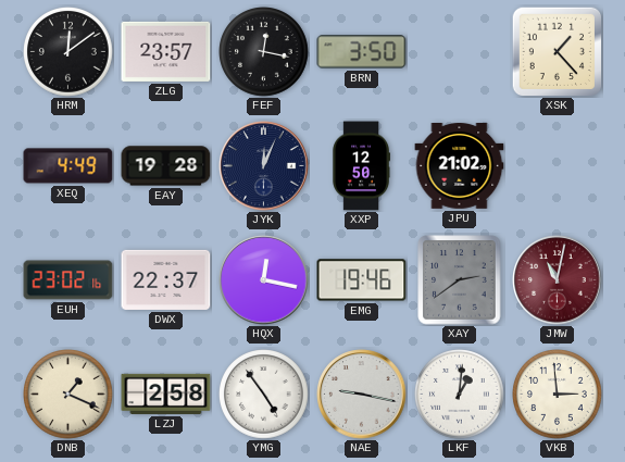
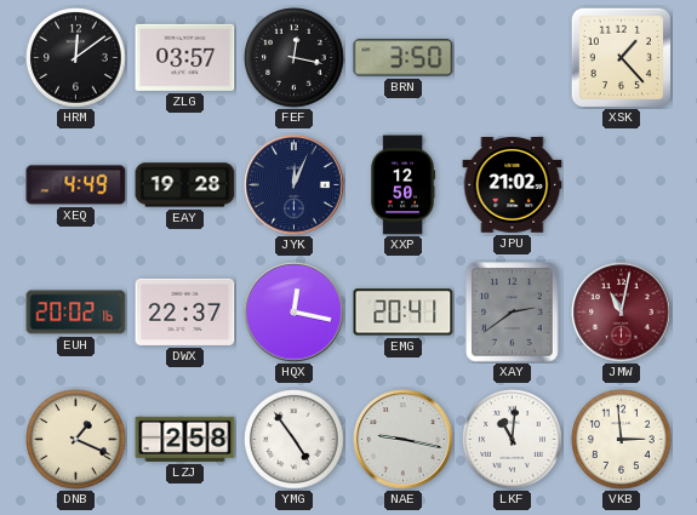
ZLG: 23:57 -> 03:57
EUH: 23:02 -> 20:02
EMG: 19:46 -> 20:41
LKF: 1:01 -> 11:01
